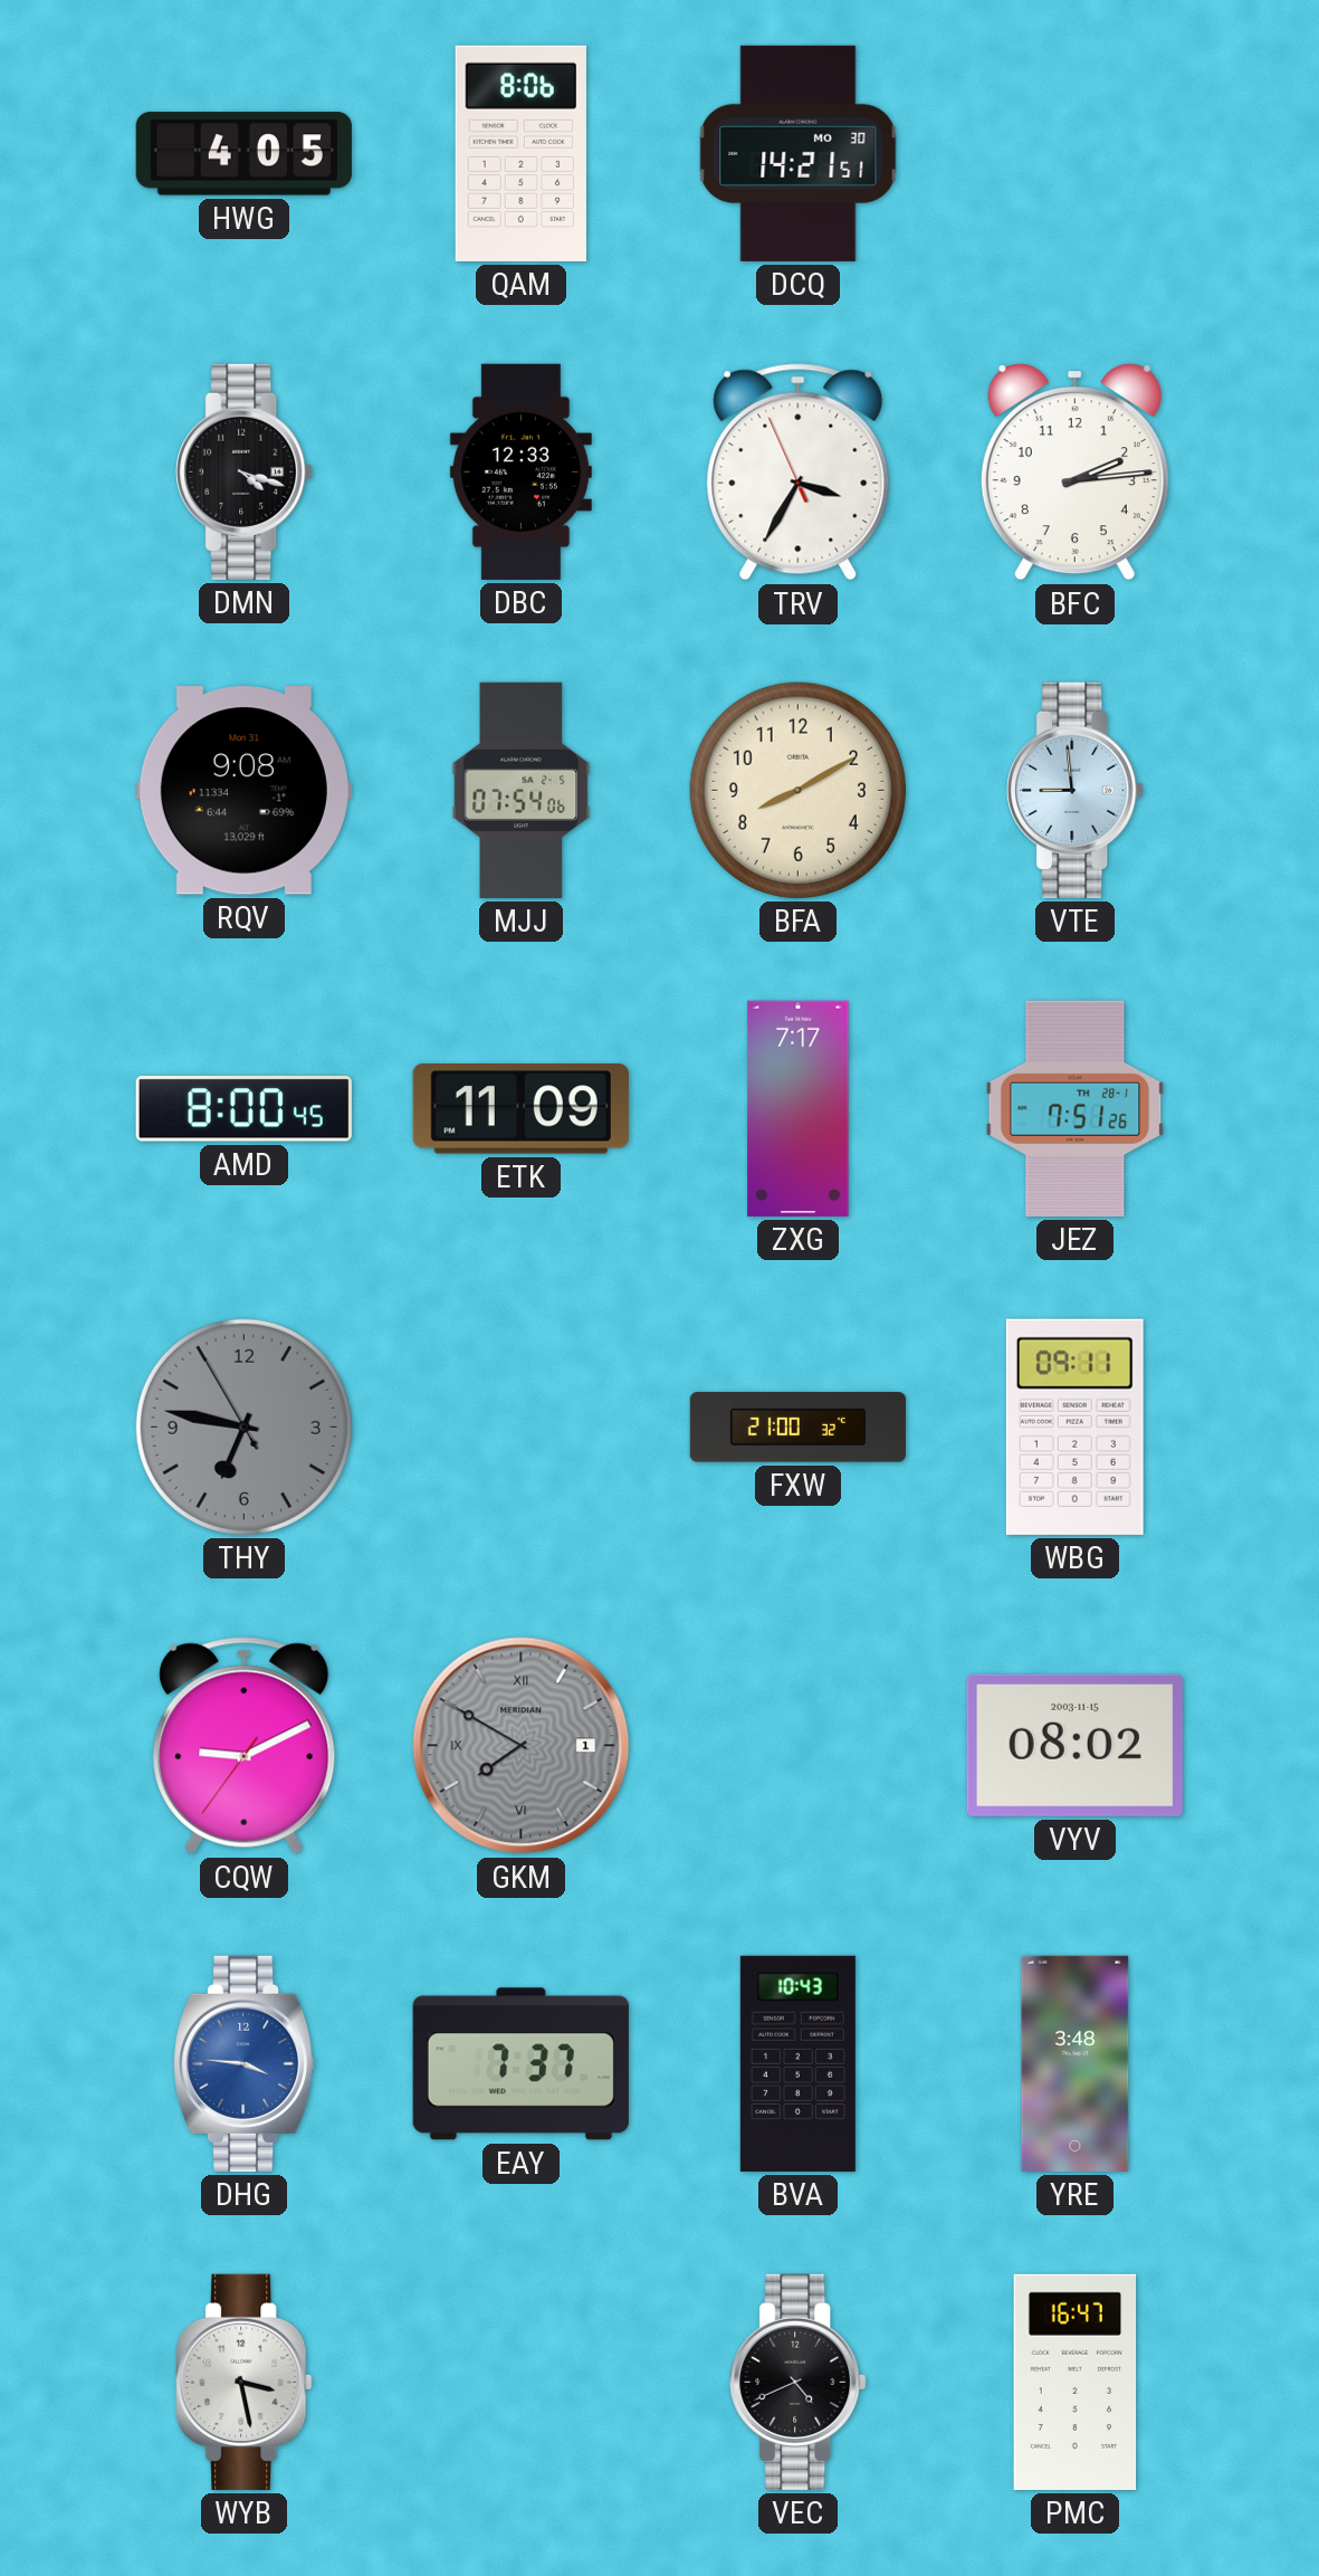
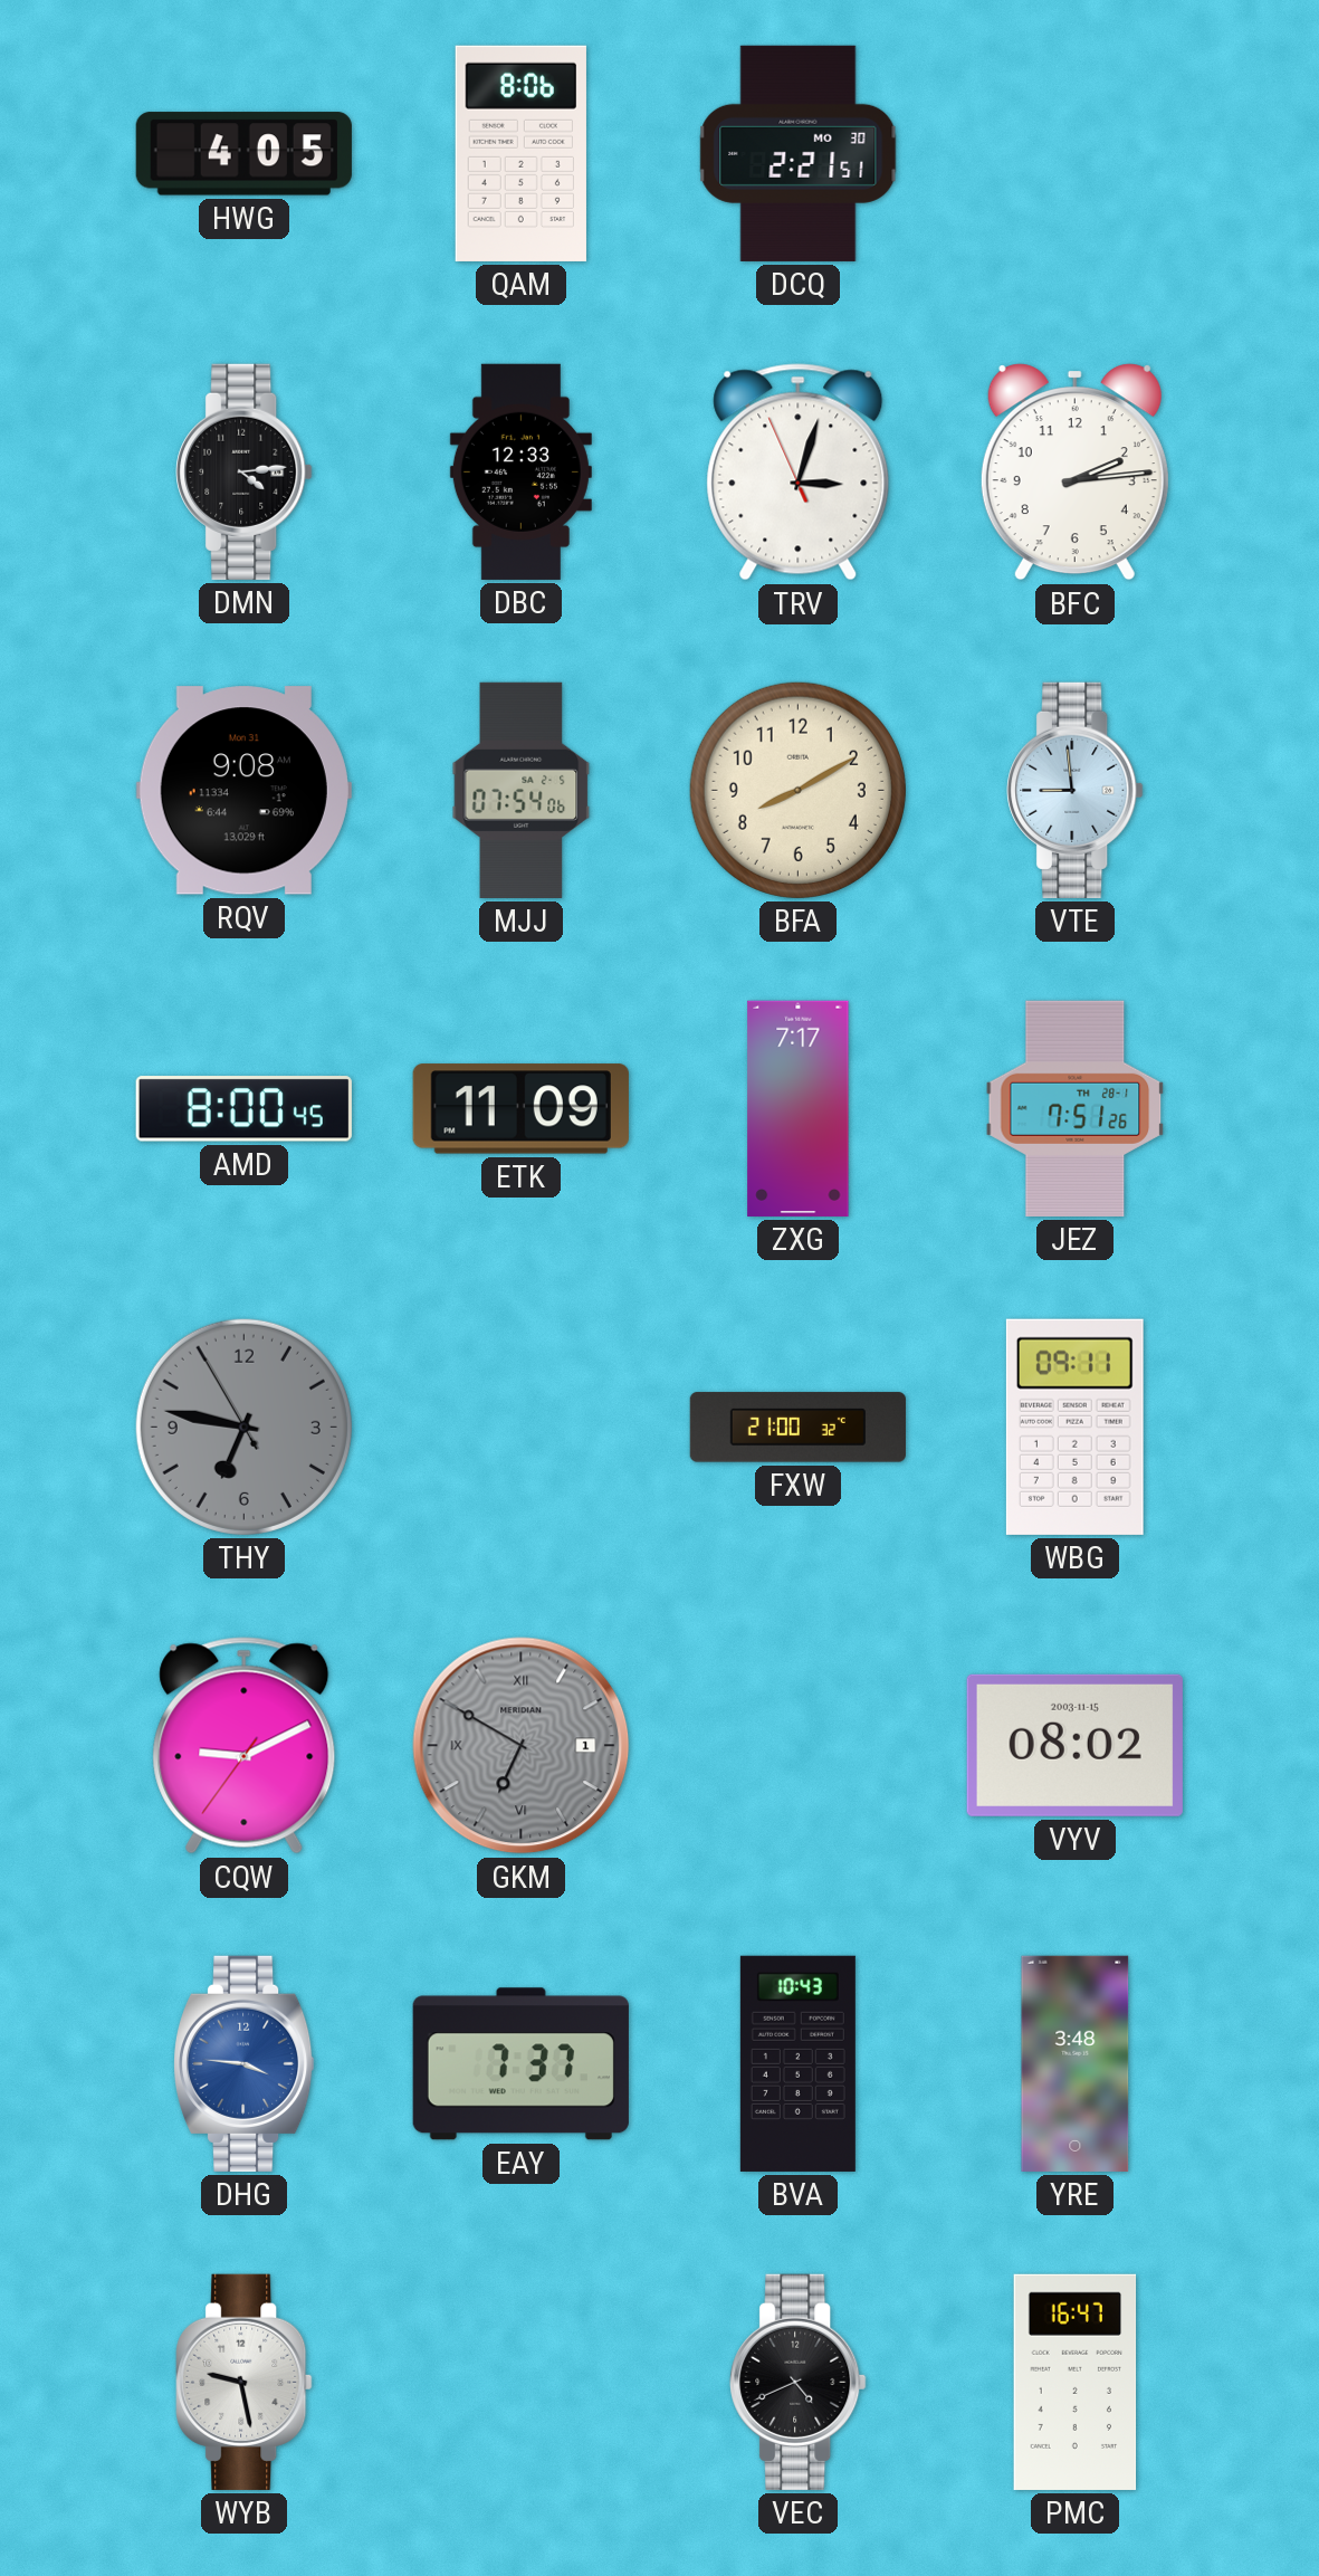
DCQ: 14:21 -> 2:21
DMN: 4:18 -> 4:14
TRV: 3:34 -> 3:02
GKM: 7:50 -> 6:50
WYB: 3:28 -> 9:28
